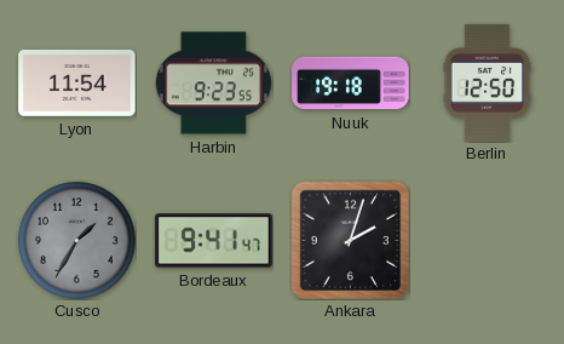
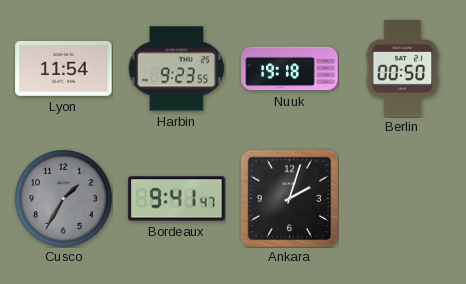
Berlin: 12:50 -> 00:50
